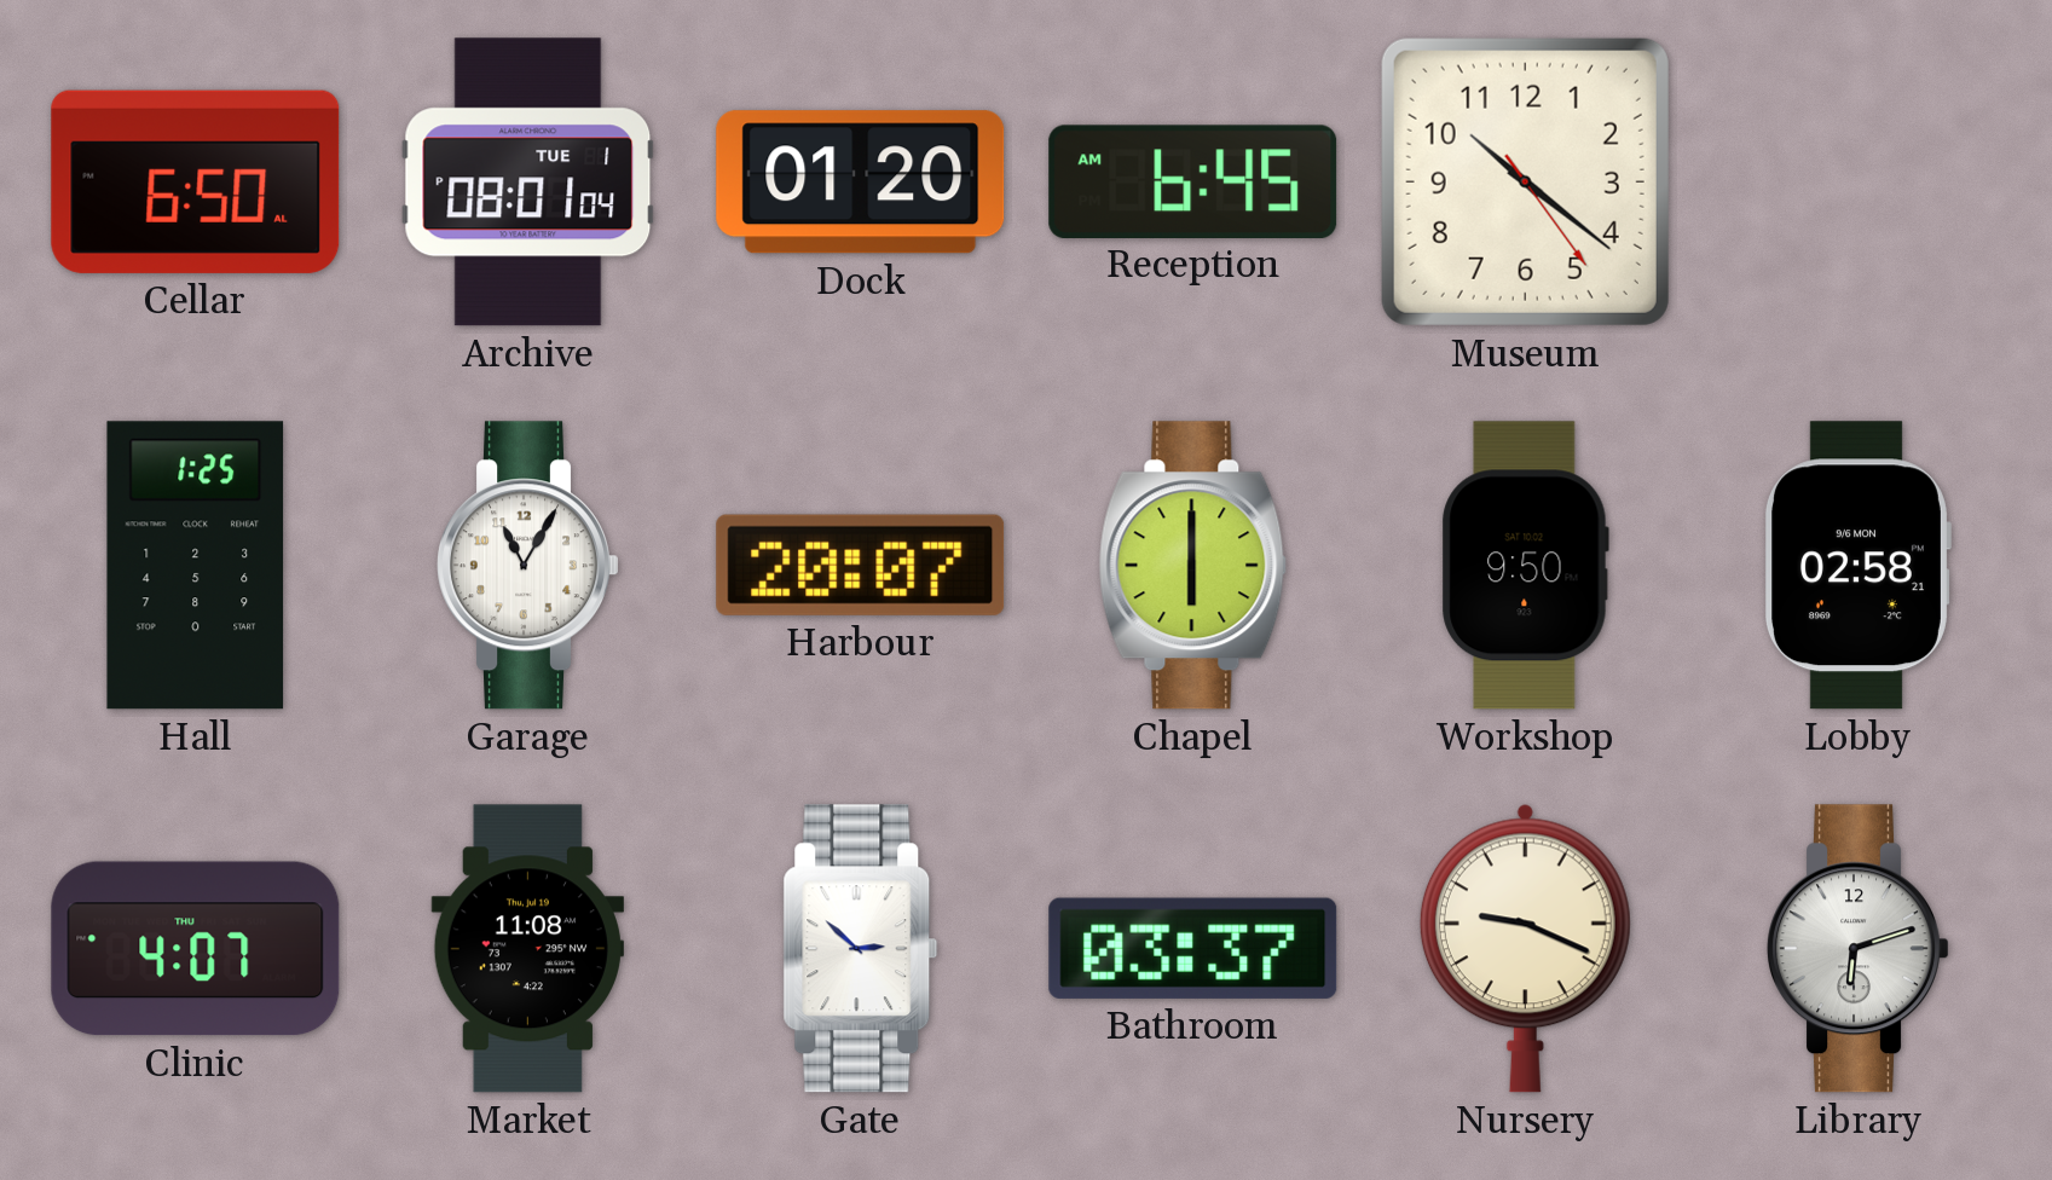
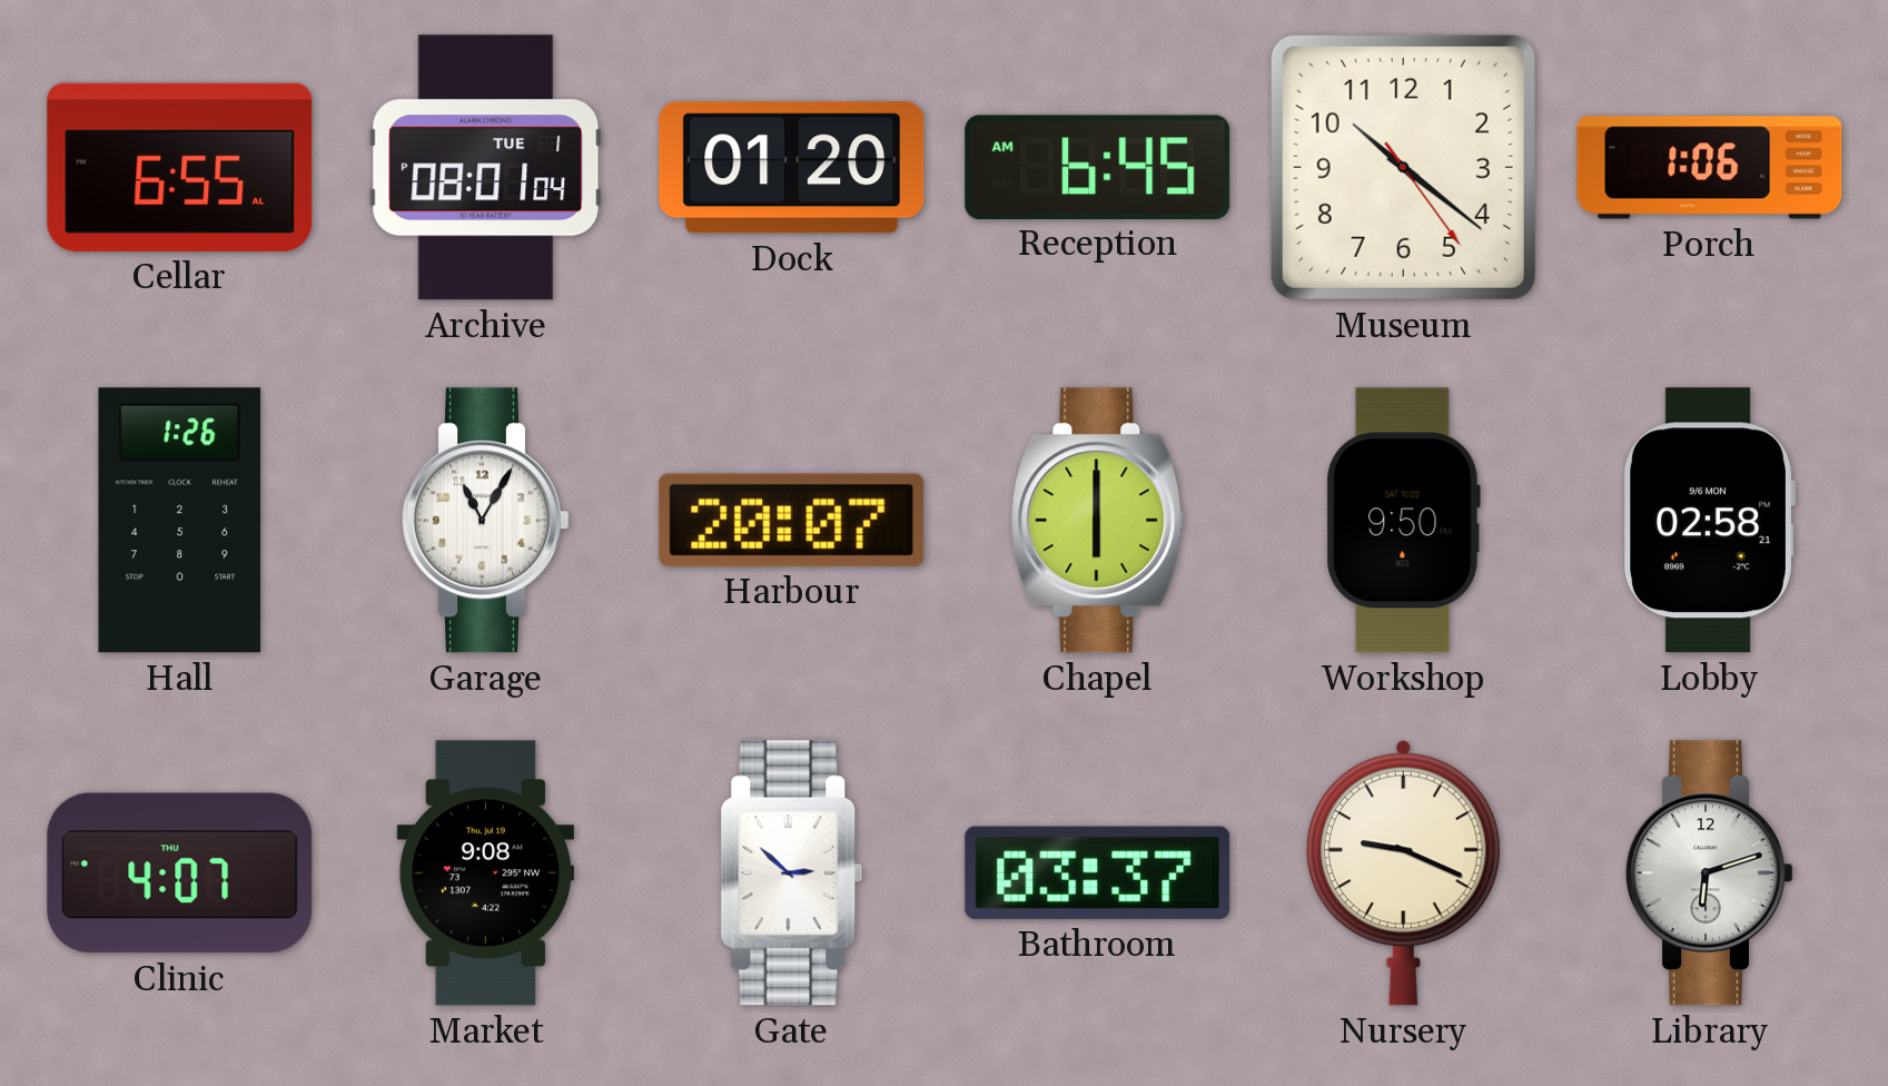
Cellar: 6:50 -> 6:55
Porch: none -> 1:06
Hall: 1:25 -> 1:26
Market: 11:08 -> 9:08
